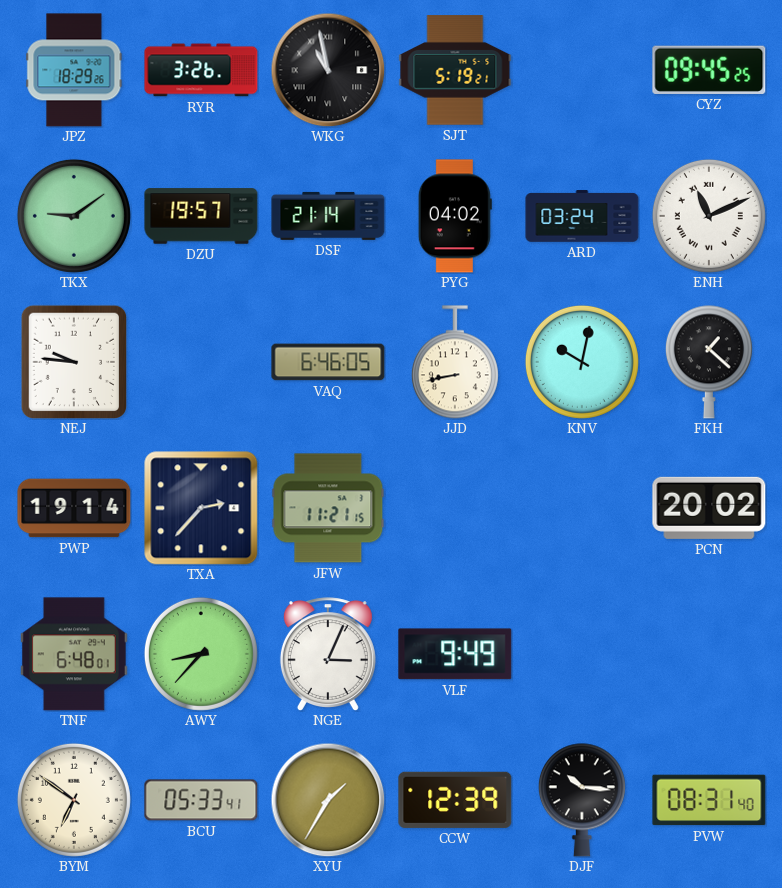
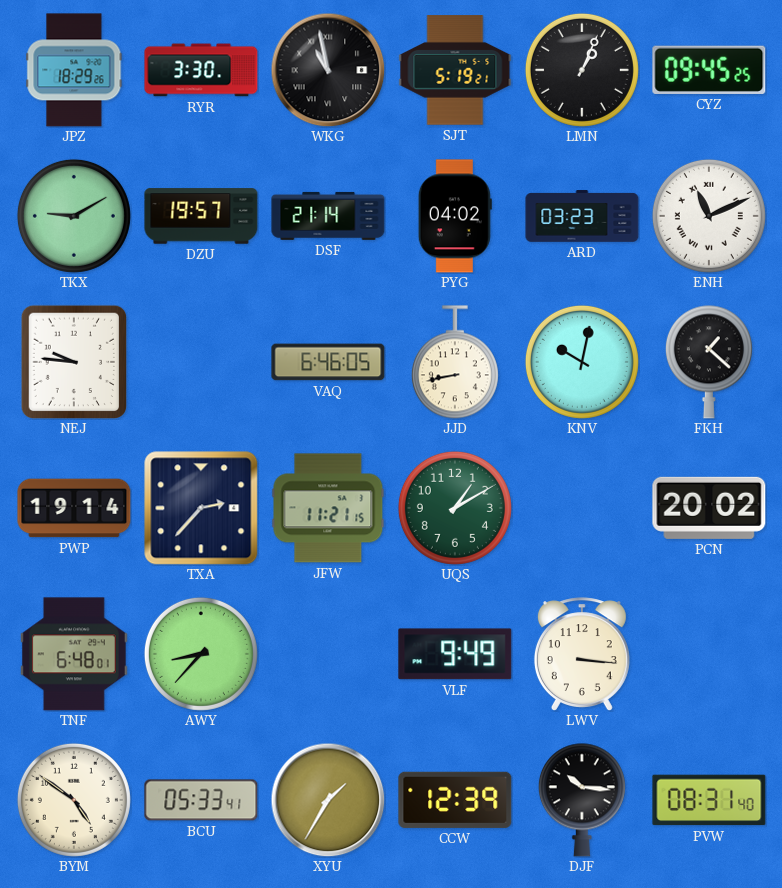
RYR: 3:26 -> 3:30
LMN: none -> 1:04
TKX: 9:09 -> 9:10
ARD: 03:24 -> 03:23
UQS: none -> 1:10
NGE: 3:04 -> none
LWV: none -> 3:16
BYM: 6:51 -> 4:51
